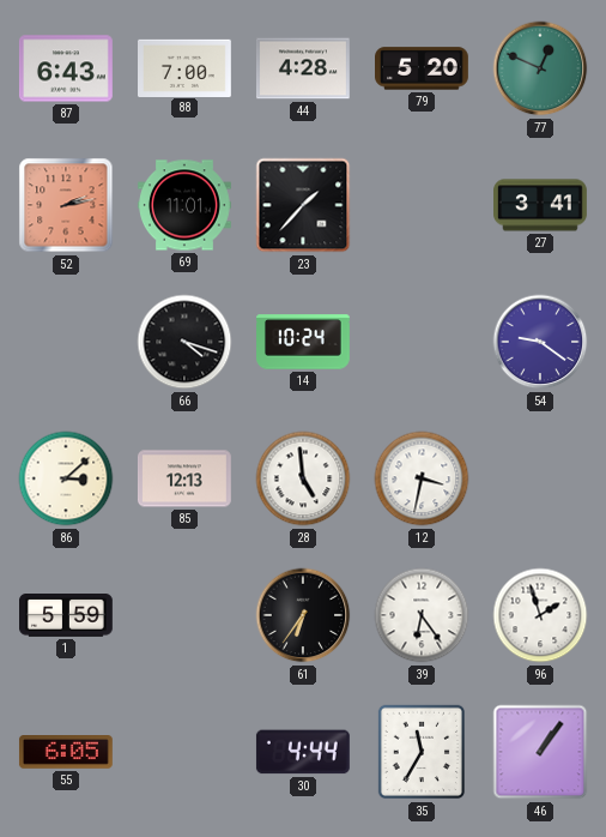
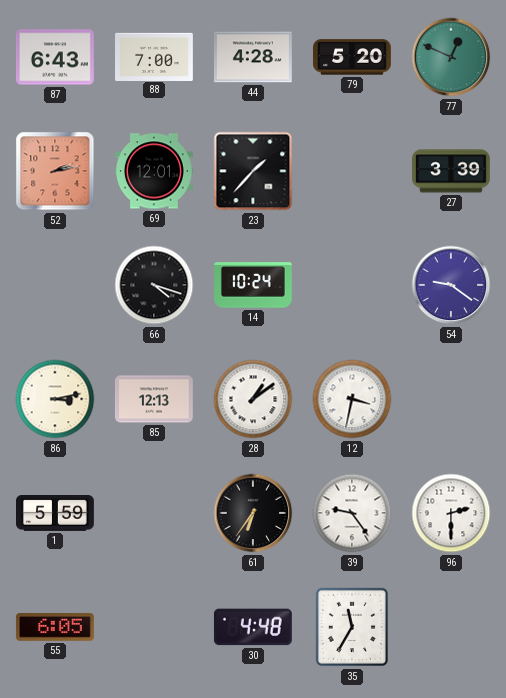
69: 11:01 -> 12:01
27: 3:41 -> 3:39
86: 3:08 -> 3:13
28: 4:59 -> 1:09
39: 6:24 -> 9:24
96: 1:57 -> 2:30
30: 4:44 -> 4:48
46: 1:06 -> none
